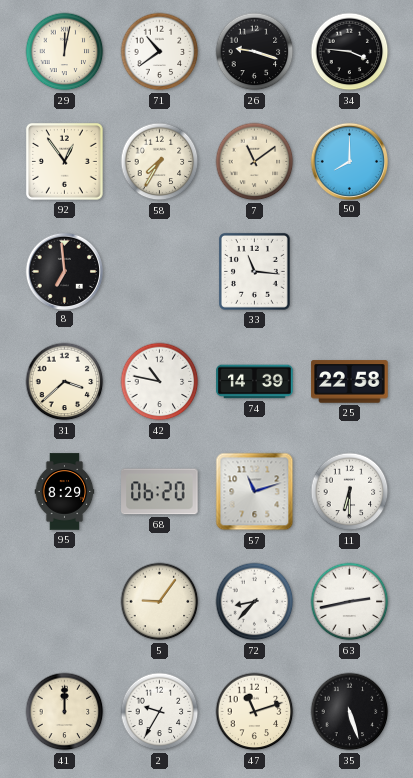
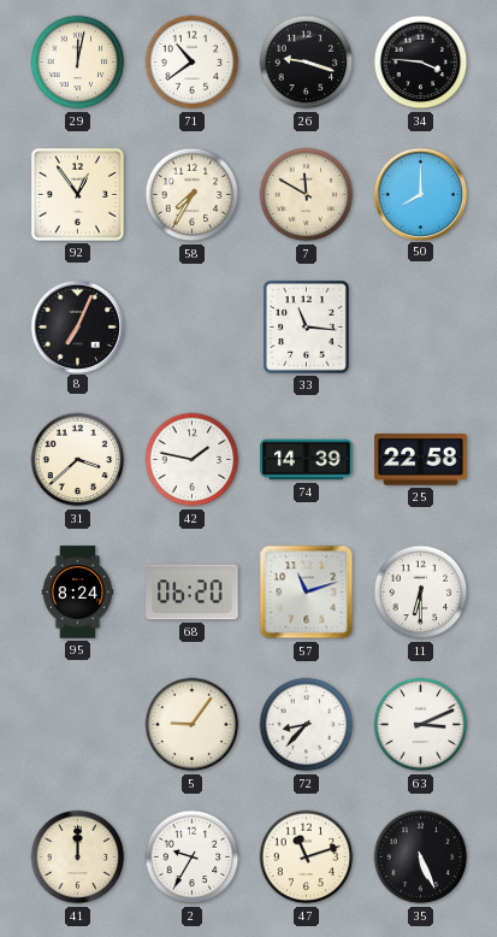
7: 11:09 -> 11:50
8: 6:59 -> 7:04
42: 10:47 -> 1:47
95: 8:29 -> 8:24
63: 2:43 -> 3:11
35: 5:27 -> 5:26
